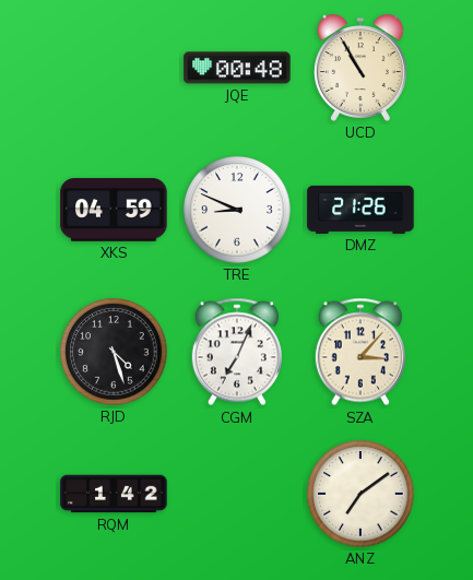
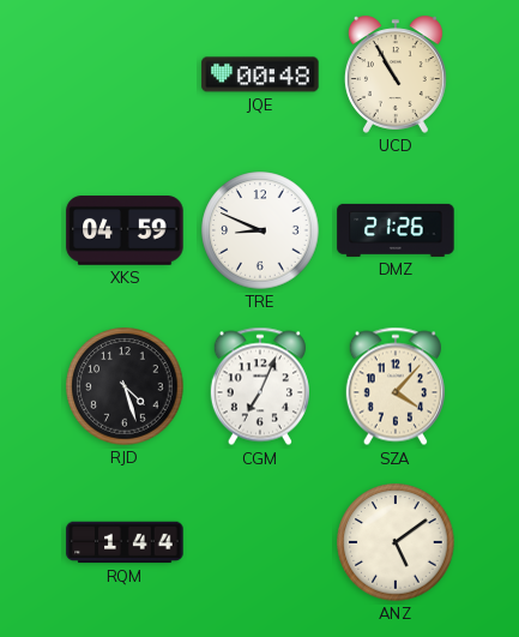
SZA: 3:07 -> 4:07
RQM: 1:42 -> 1:44
ANZ: 7:09 -> 5:09
